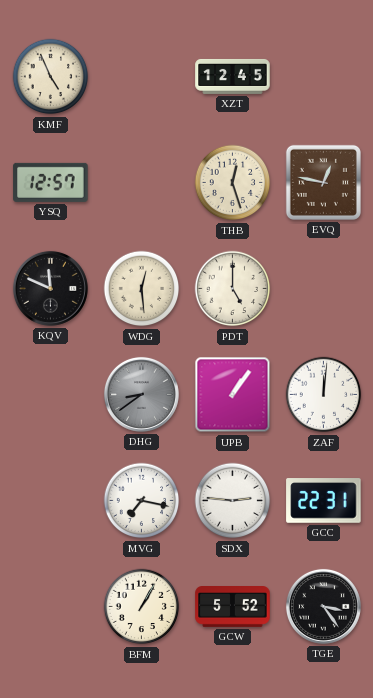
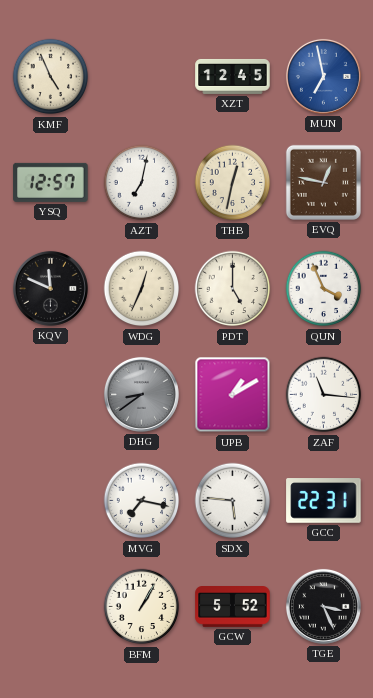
MUN: none -> 6:58
AZT: none -> 7:02
THB: 12:27 -> 12:32
WDG: 12:29 -> 12:34
QUN: none -> 3:56
UPB: 1:06 -> 1:10
ZAF: 12:01 -> 11:16
SDX: 2:46 -> 5:46
TGE: 3:24 -> 3:26
